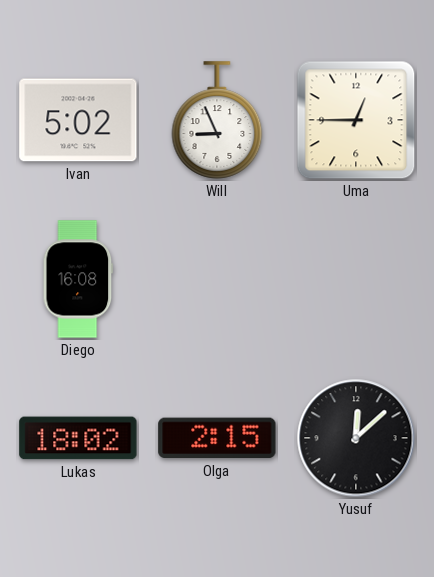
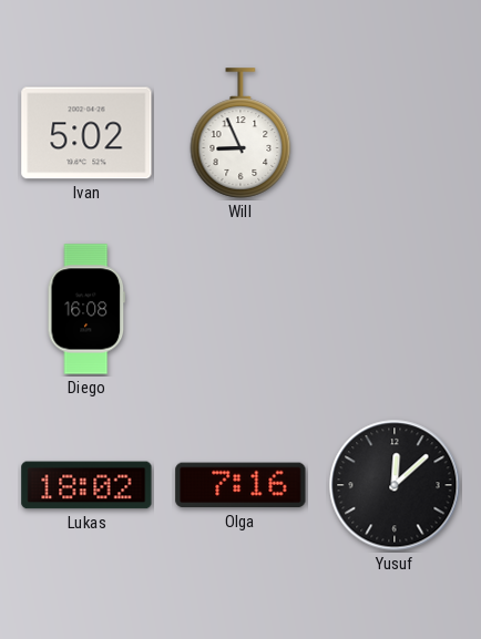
Uma: 12:45 -> none
Olga: 2:15 -> 7:16
